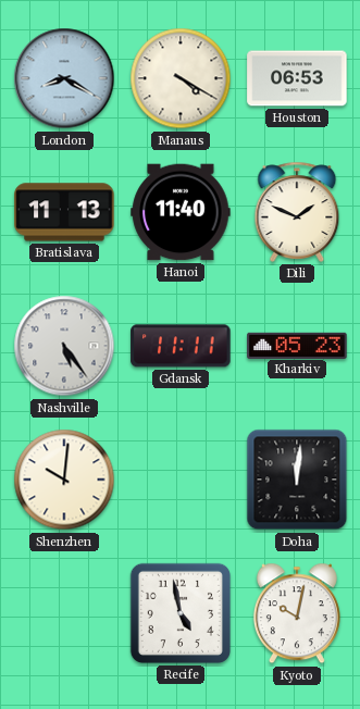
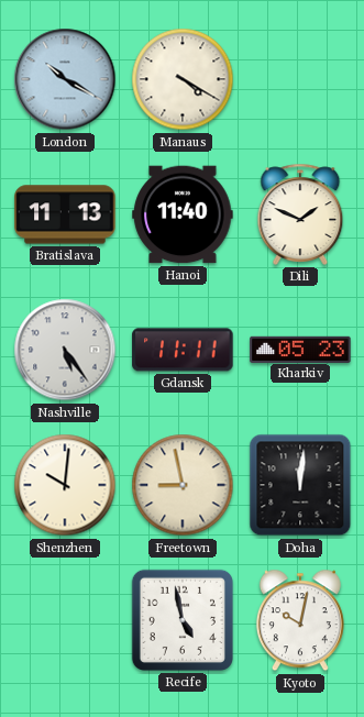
London: 8:20 -> 10:20
Houston: 06:53 -> none
Freetown: none -> 8:58
